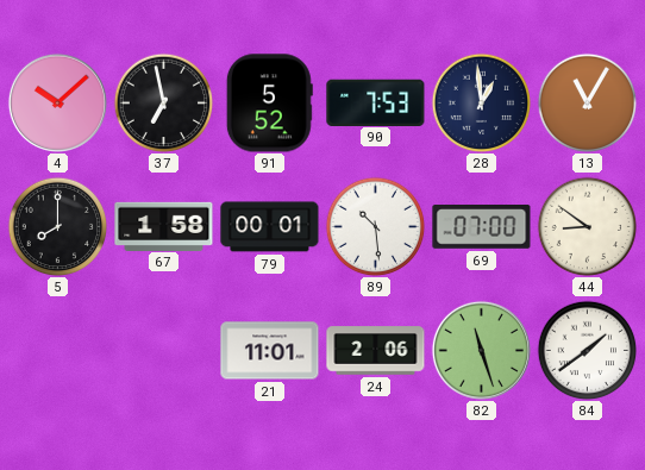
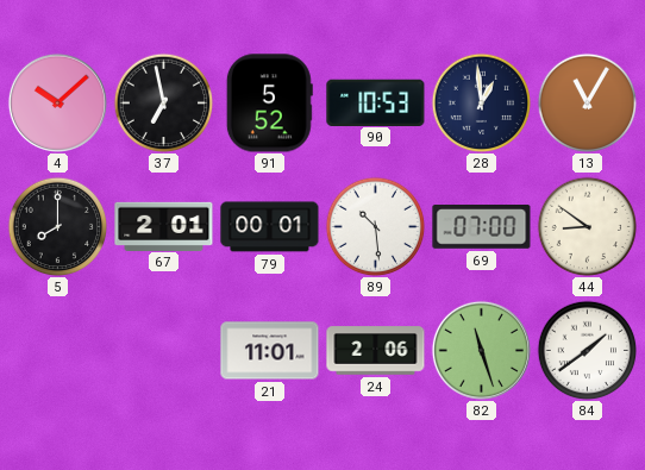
90: 7:53 -> 10:53
67: 1:58 -> 2:01
